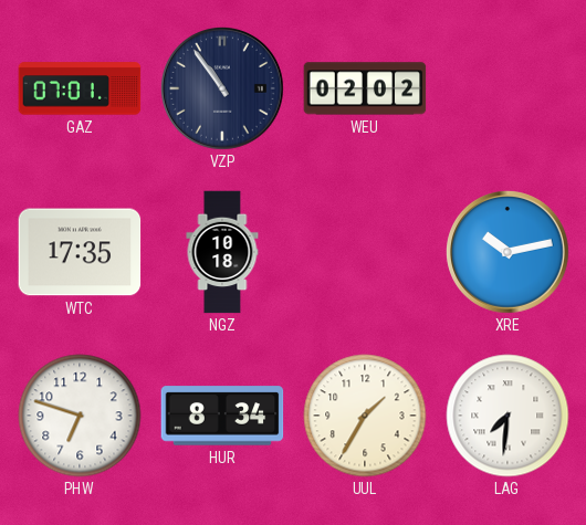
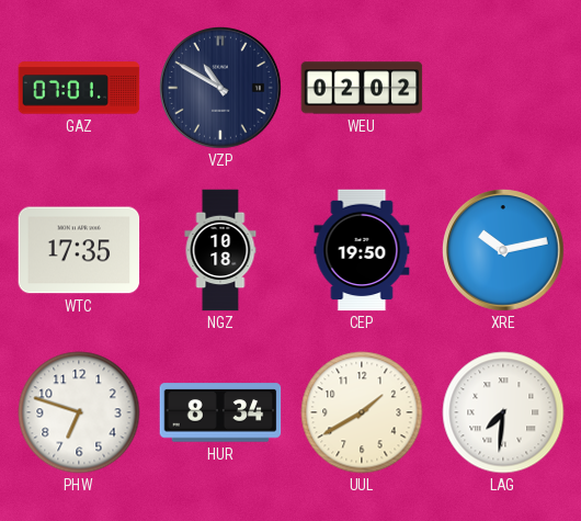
VZP: 10:54 -> 10:50
CEP: none -> 19:50
UUL: 1:35 -> 1:40
